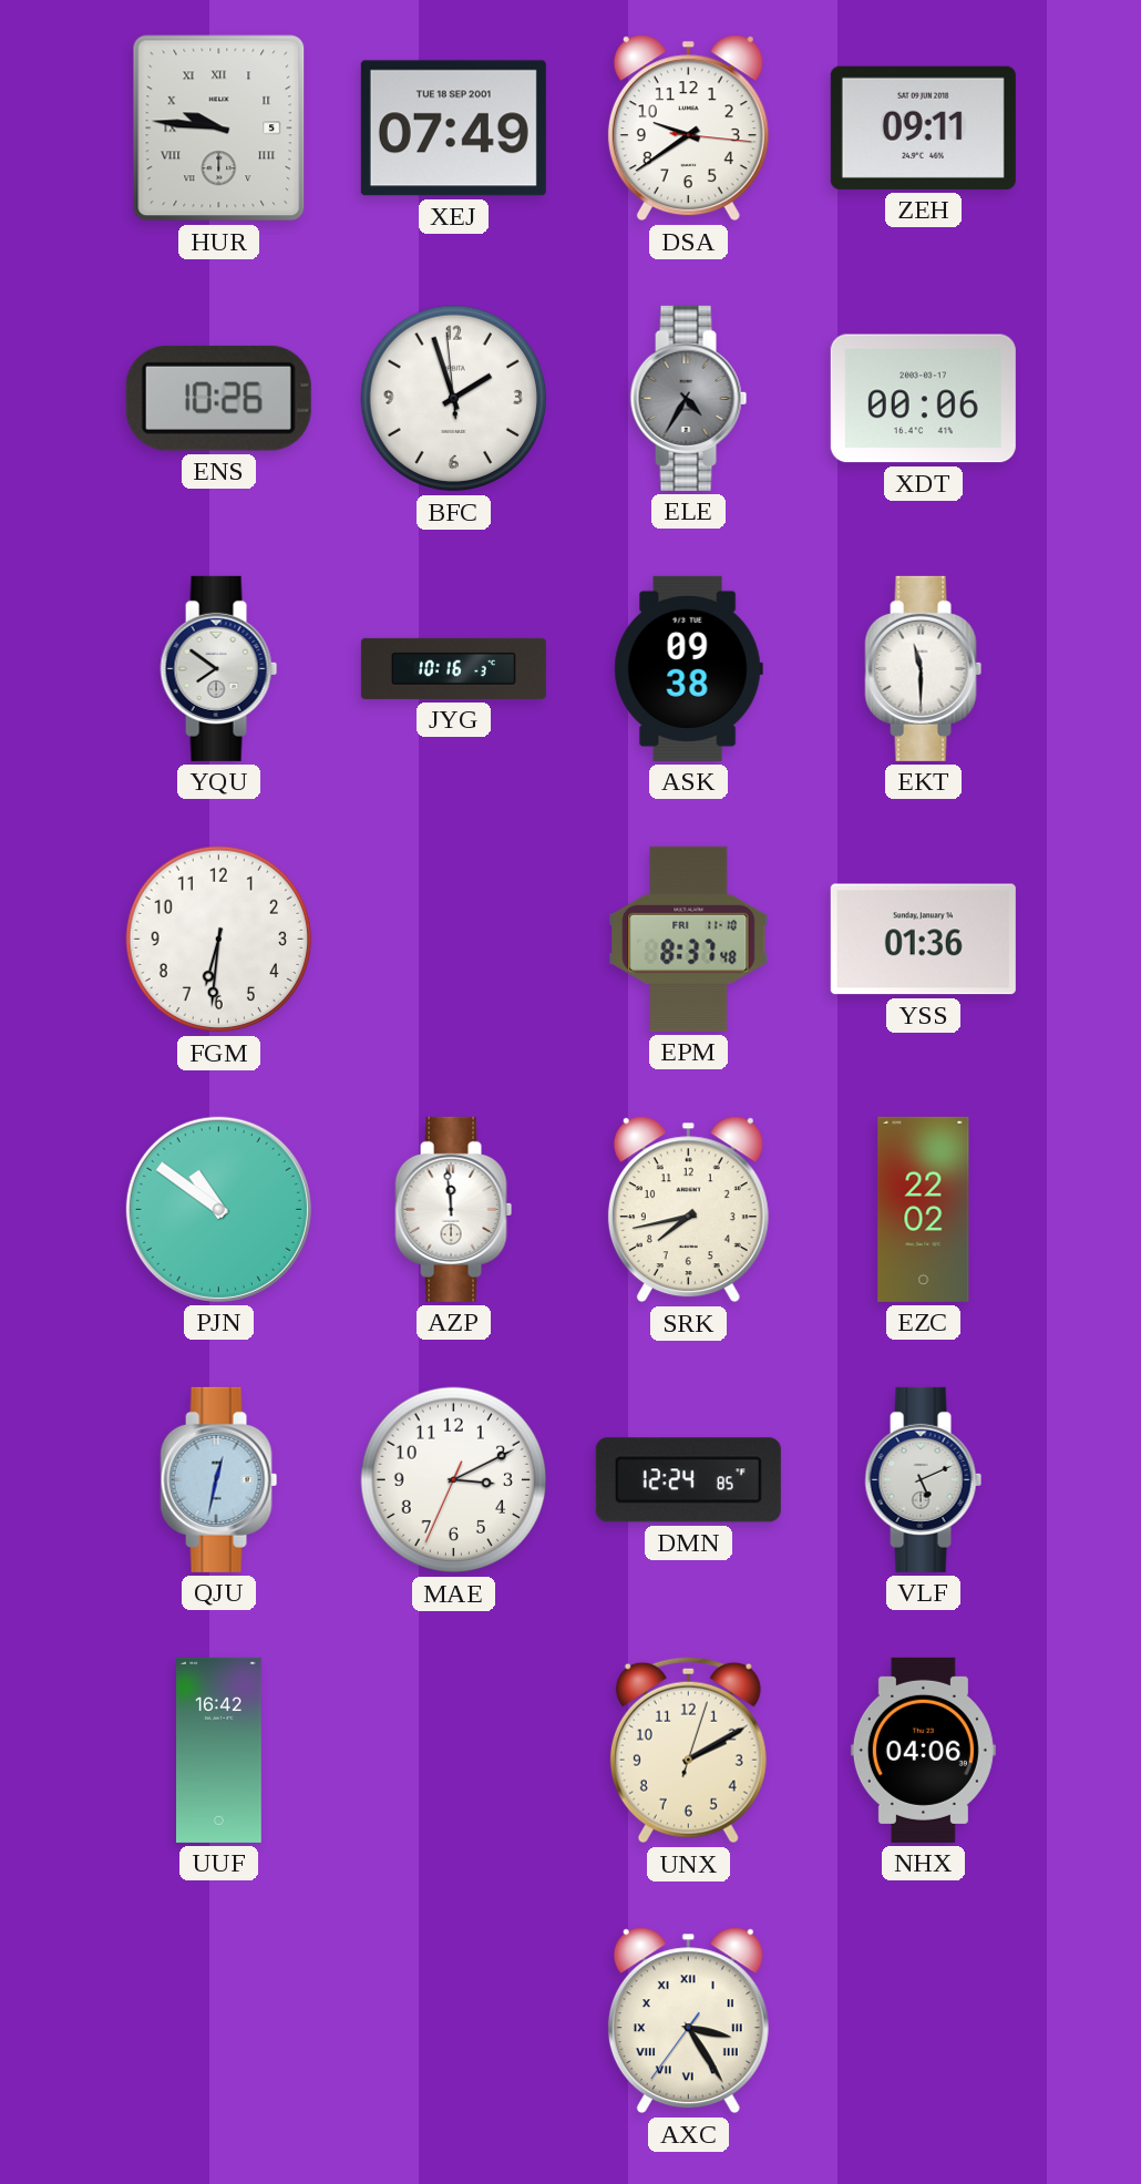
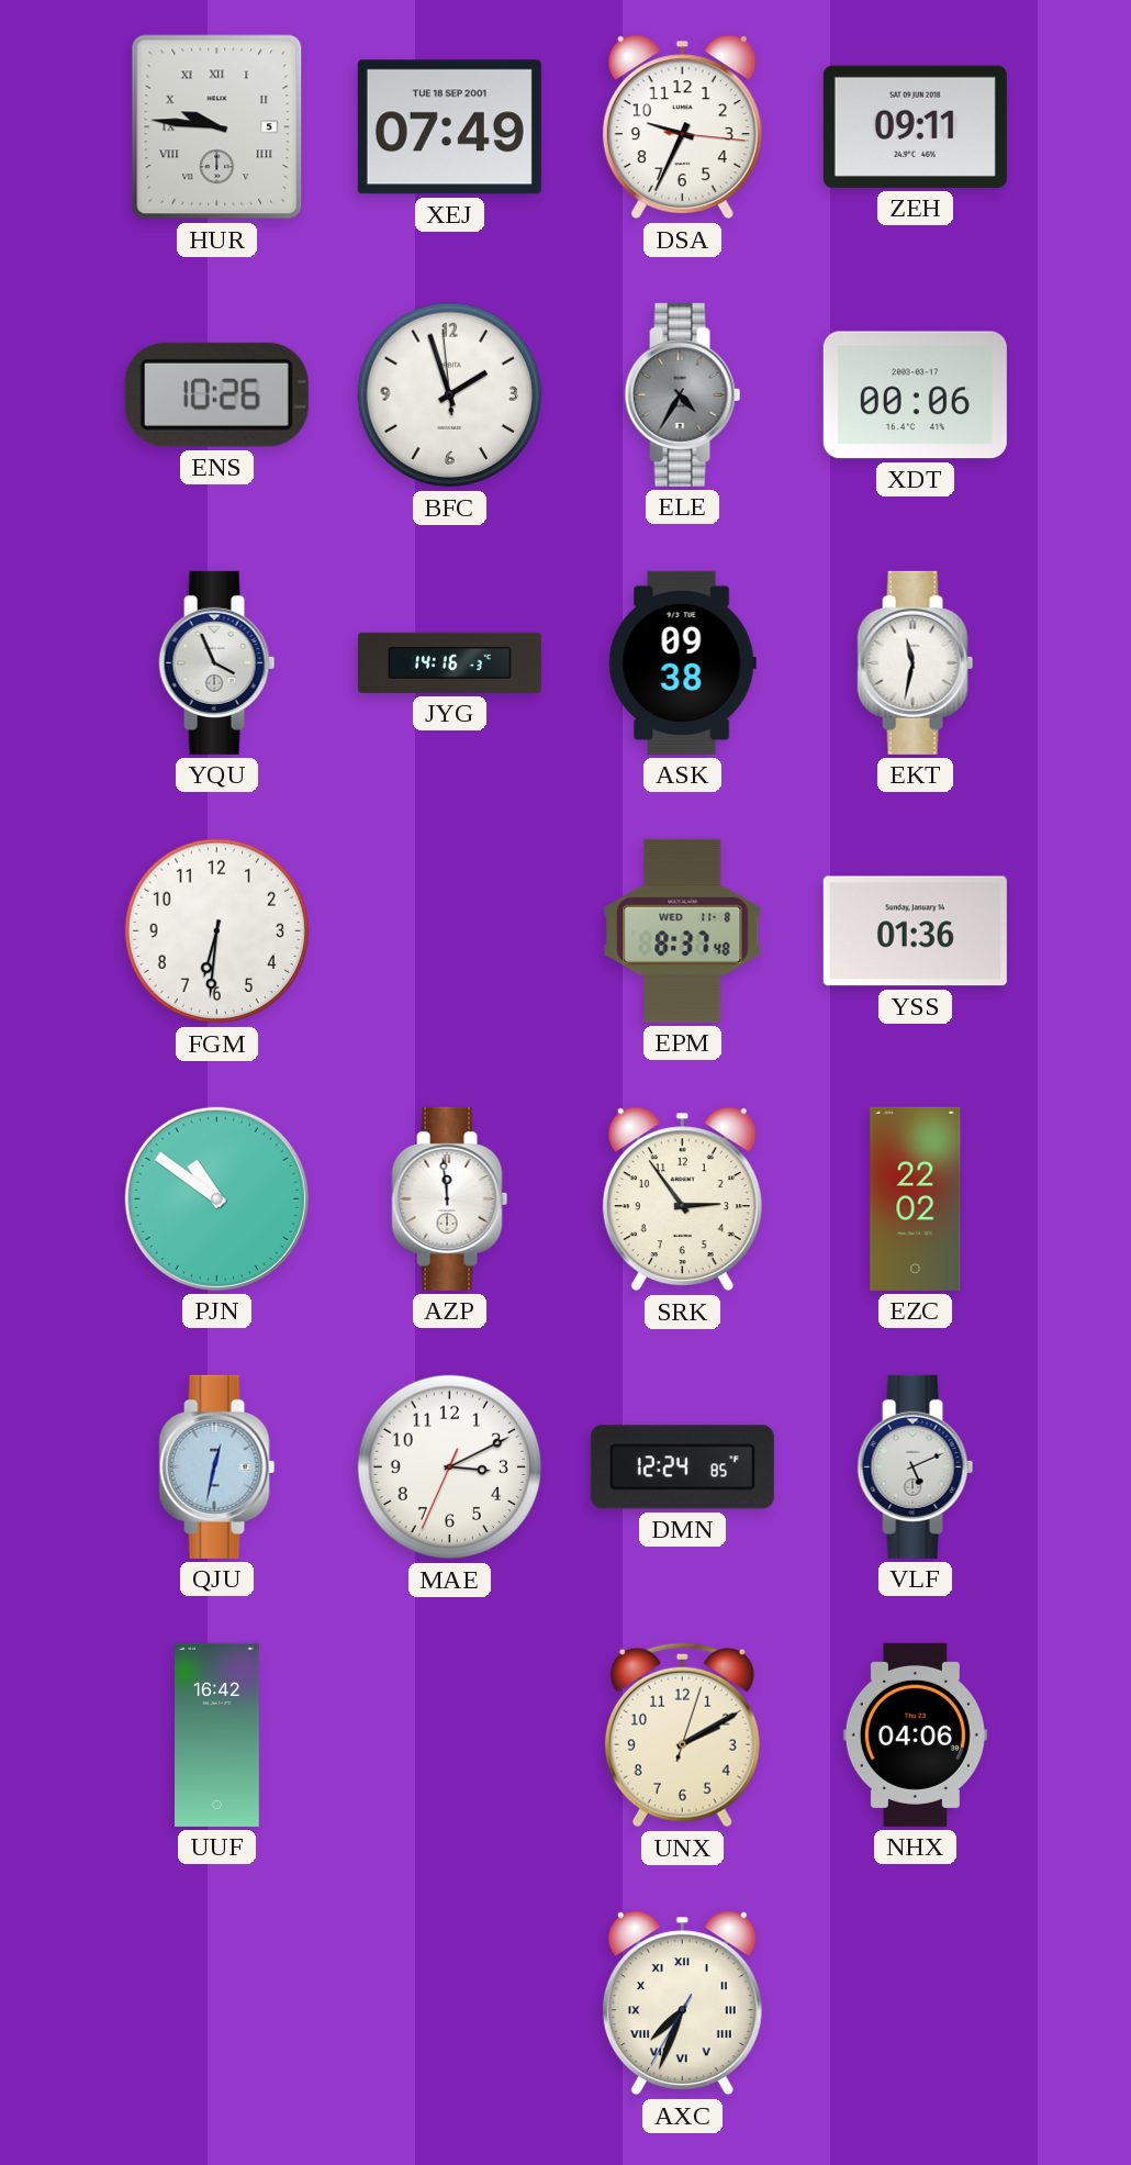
DSA: 9:39 -> 9:34
YQU: 7:51 -> 3:56
JYG: 10:16 -> 14:16
EKT: 11:30 -> 11:32
EPM date: FRI 11-10 -> WED 11-8
SRK: 7:43 -> 2:54
AXC: 3:24 -> 7:33
